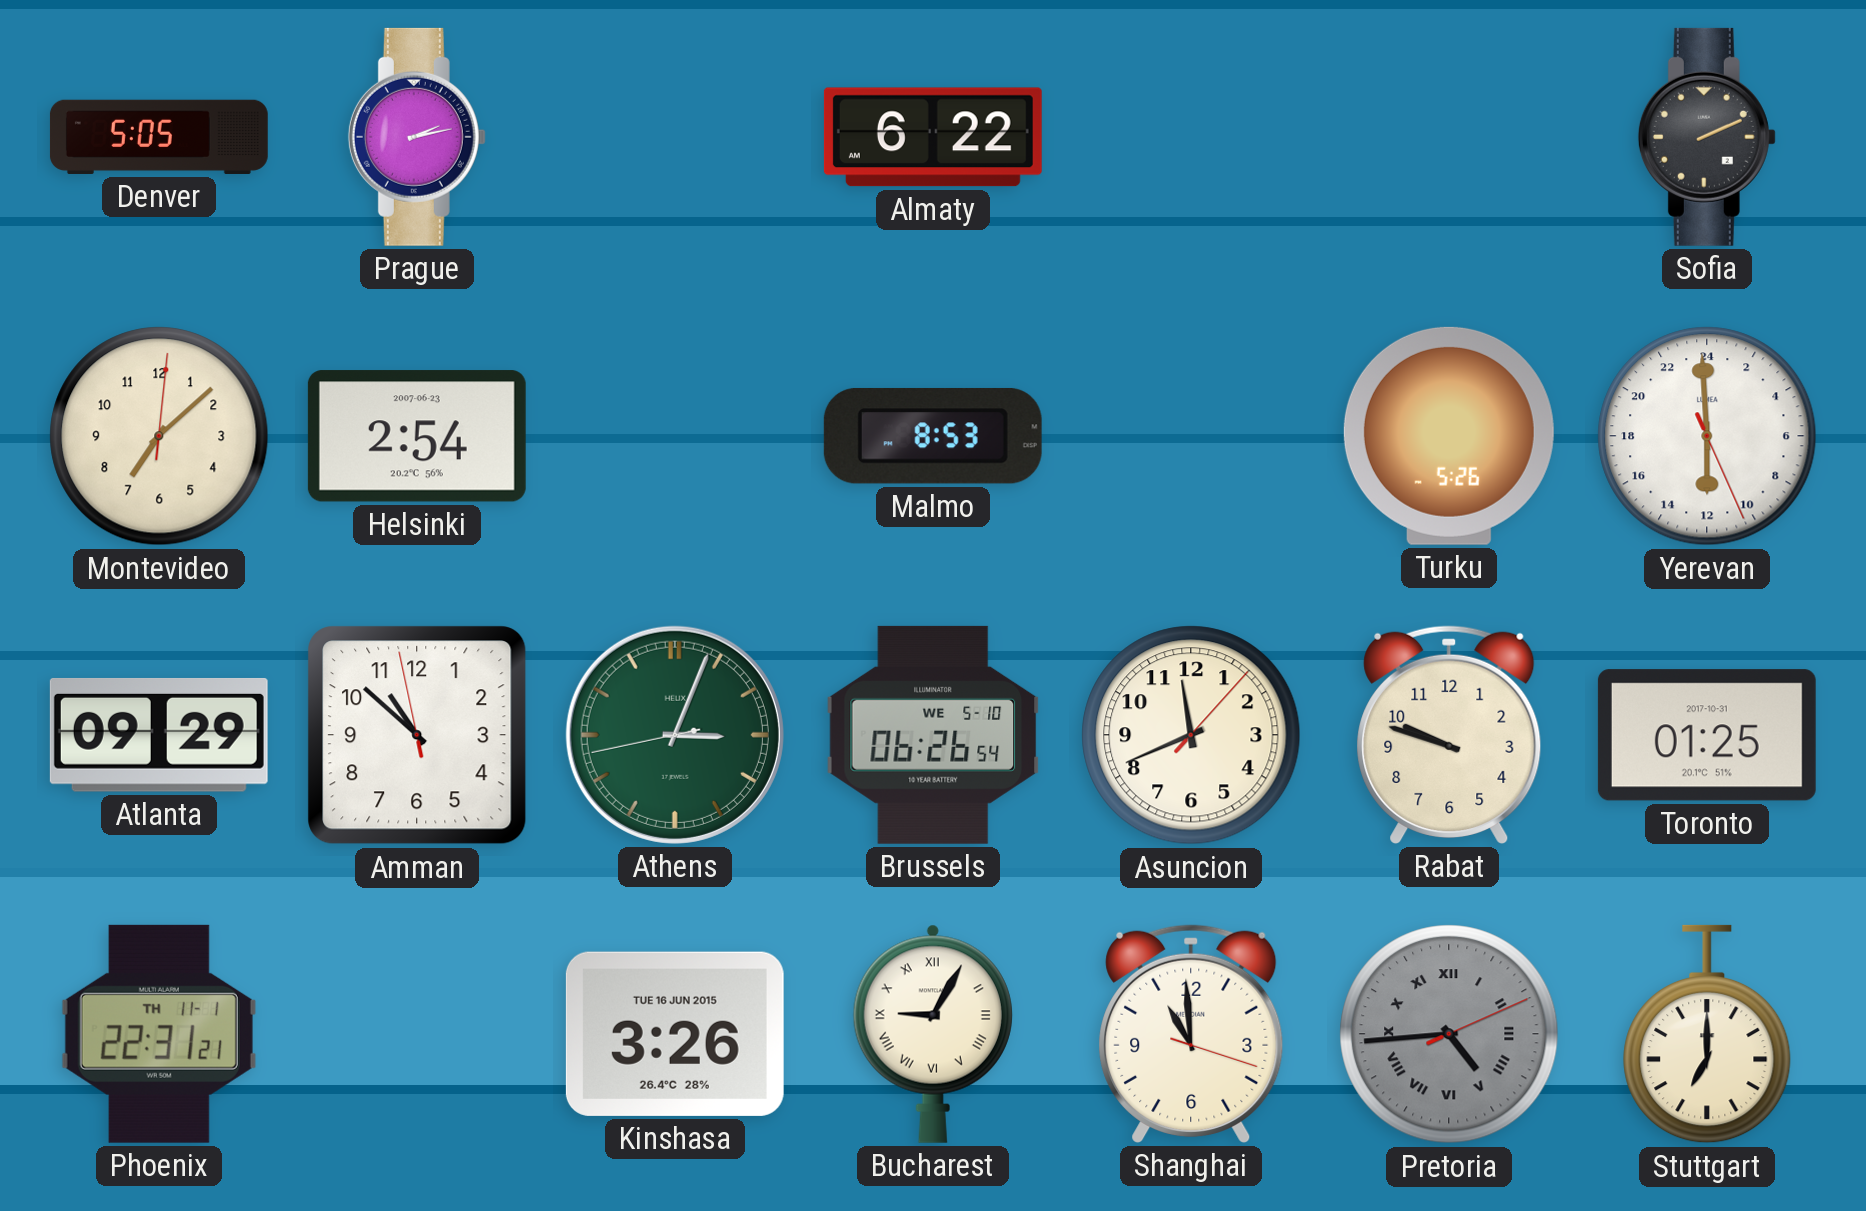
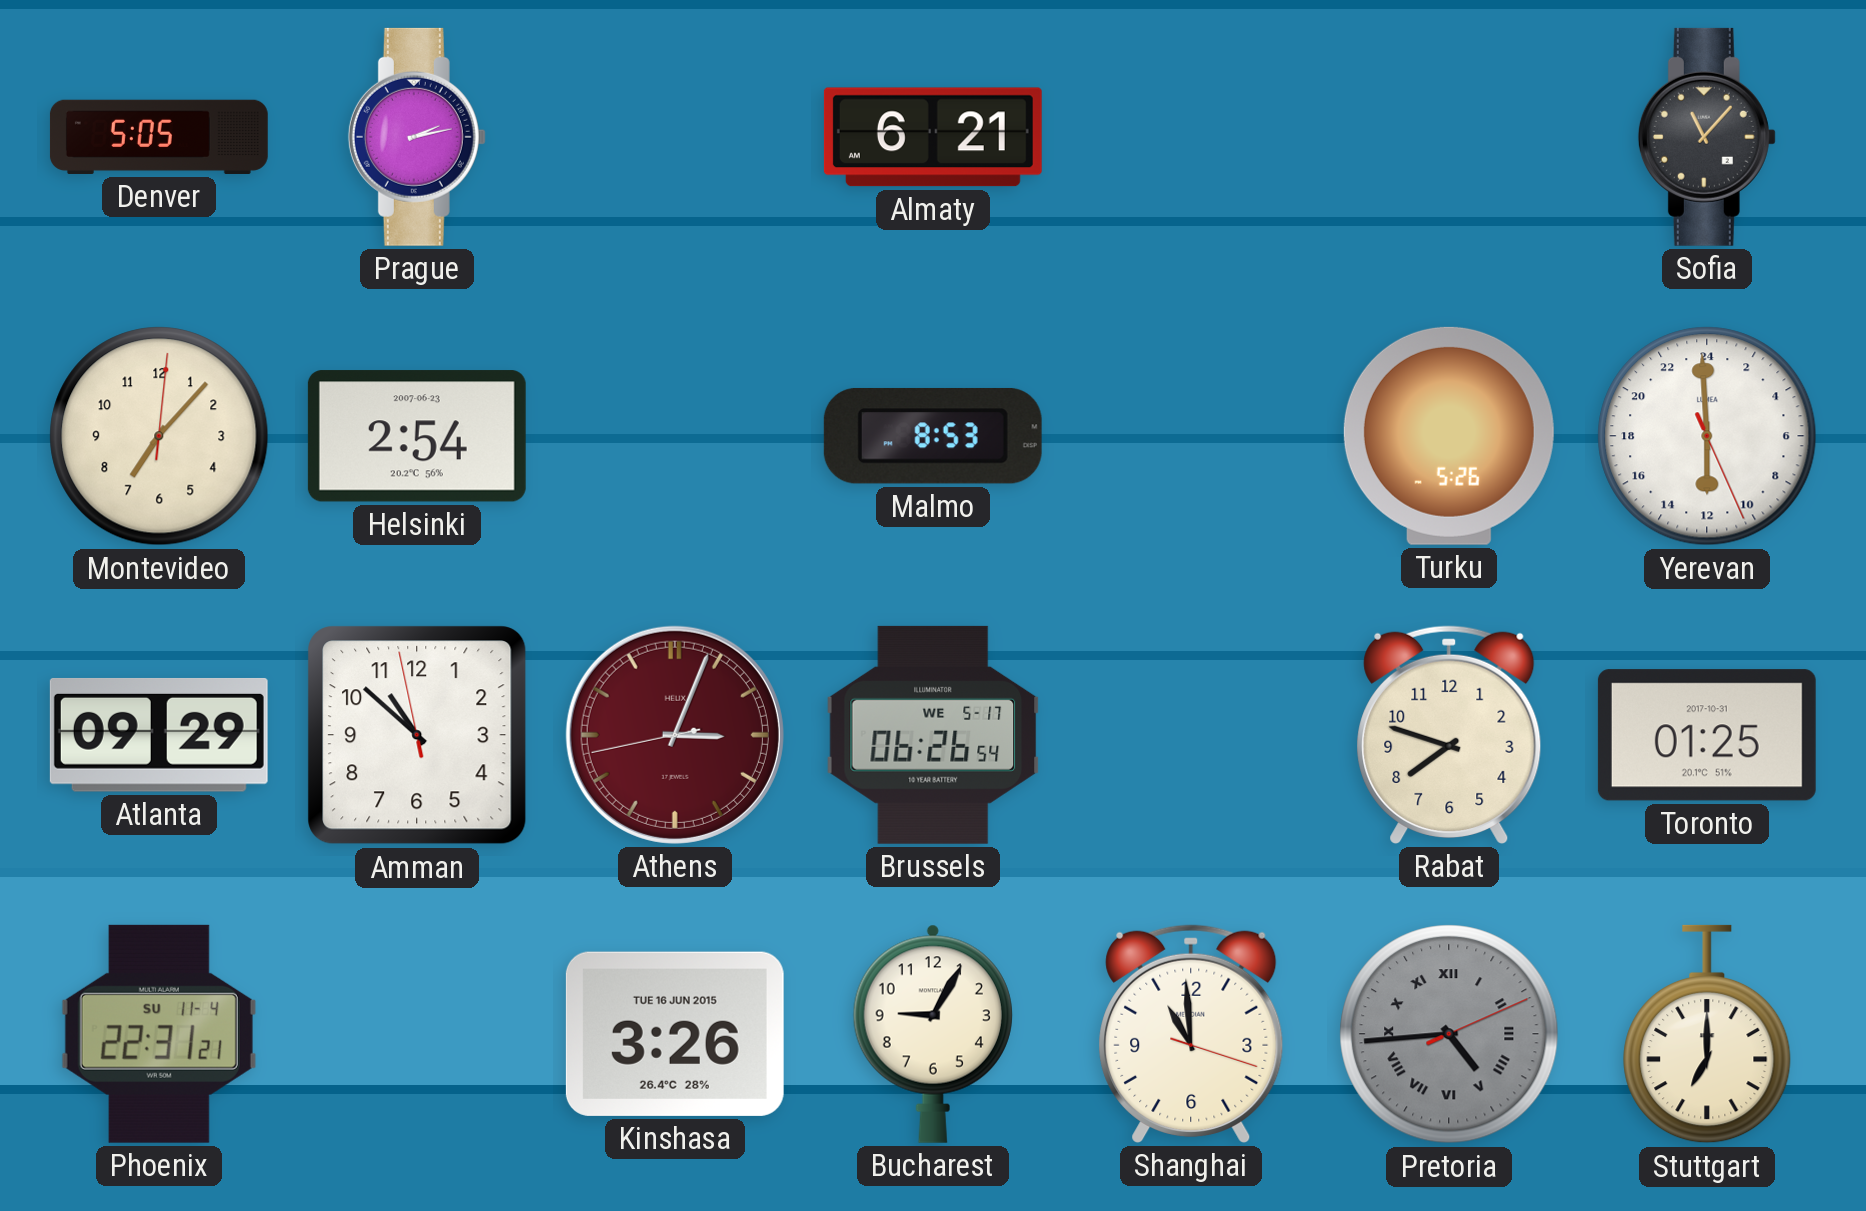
Almaty: 6:22 -> 6:21
Sofia: 2:11 -> 11:07
Montevideo: 7:08 -> 7:07
Athens dial: green -> burgundy
Brussels date: WE 5-10 -> WE 5-17
Asuncion: 11:41 -> none
Rabat: 9:48 -> 7:48
Phoenix date: TH 11-1 -> SU 11-4
Bucharest numerals: Roman -> Arabic
